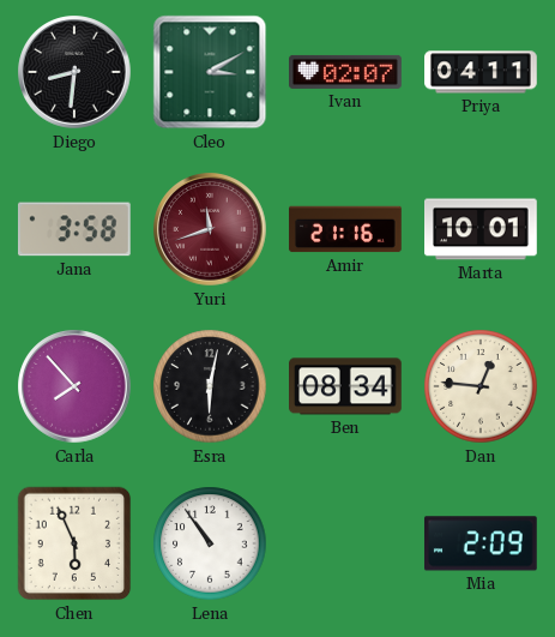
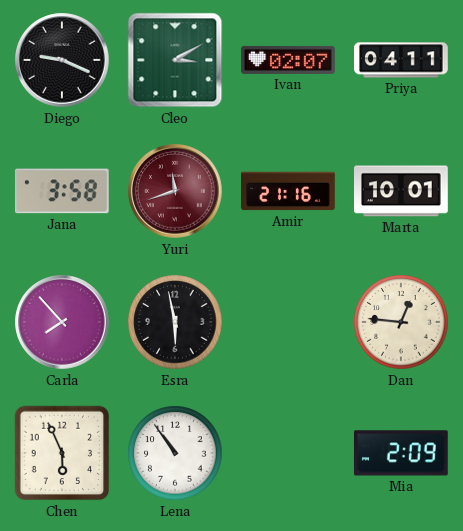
Diego: 8:31 -> 9:19
Esra: 6:02 -> 5:58
Ben: 08:34 -> none
